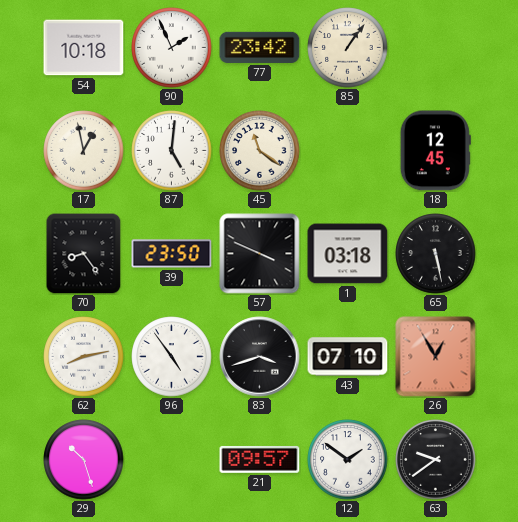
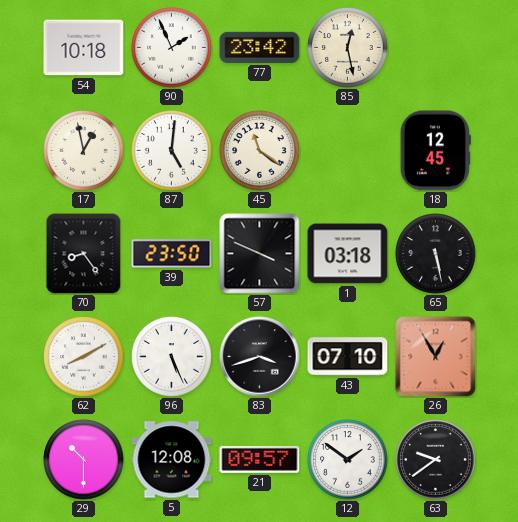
85: 1:06 -> 12:28
62: 8:13 -> 8:10
96: 4:54 -> 5:26
29: 10:27 -> 10:30
5: none -> 12:08
